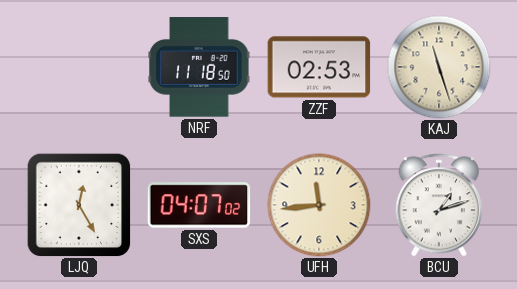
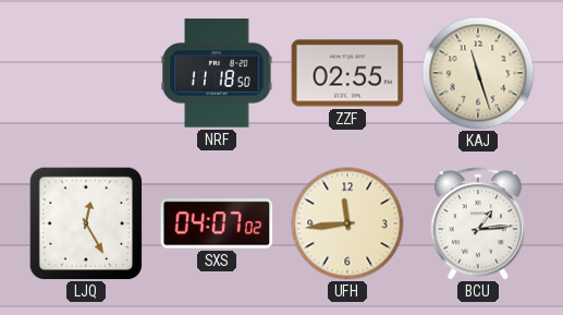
ZZF: 02:53 -> 02:55
BCU: 1:12 -> 1:14
